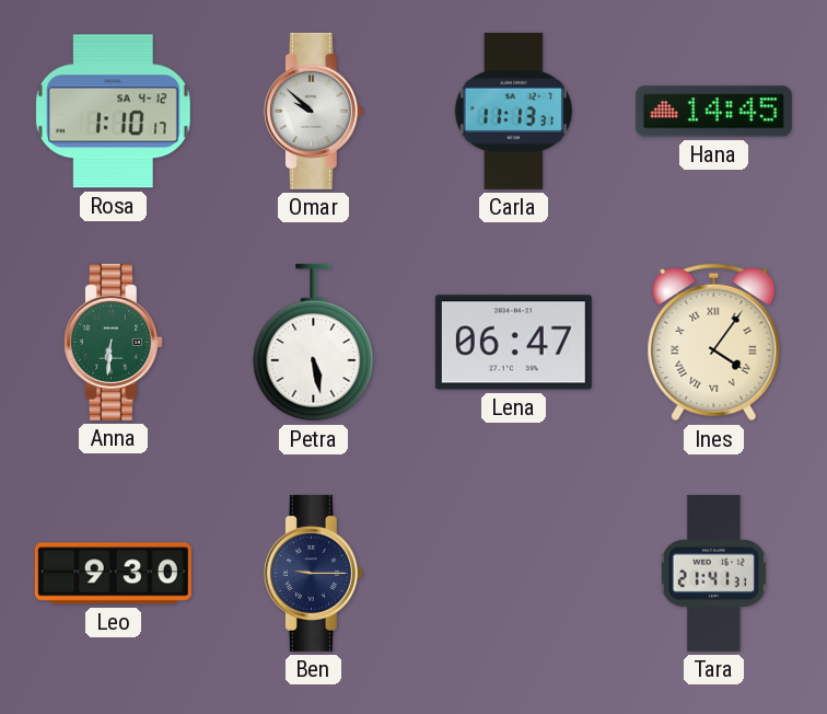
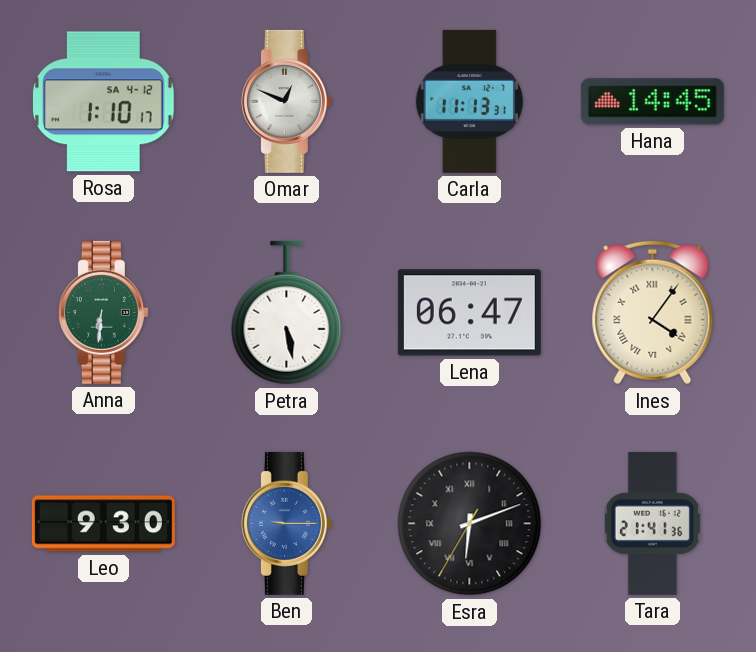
Omar: 9:52 -> 12:49
Ben dial: navy -> blue
Esra: none -> 6:11
Tara: 21:41:31 -> 21:41:36
